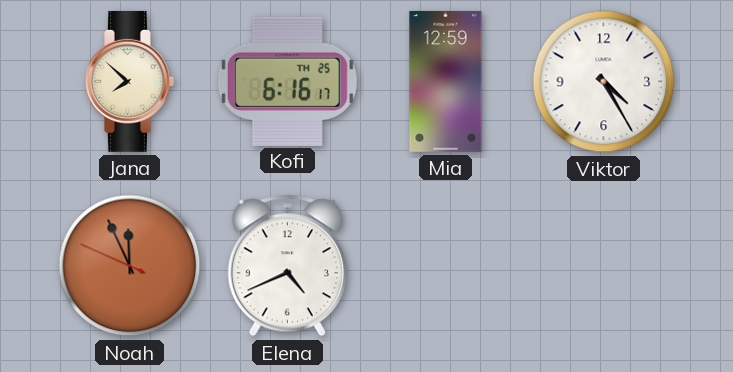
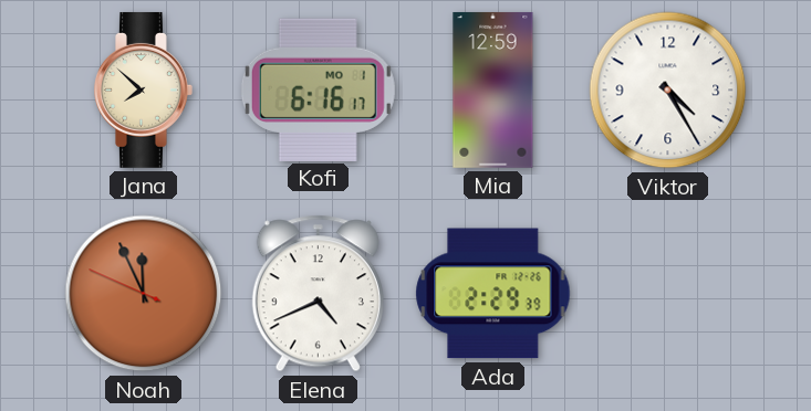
Kofi date: TH 25 -> MO 1
Ada: none -> 2:29
